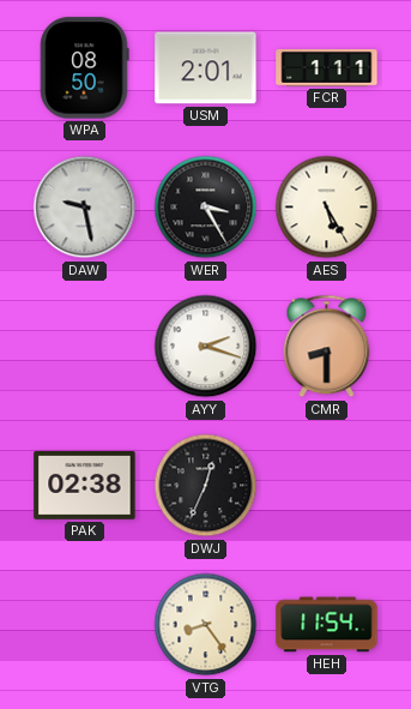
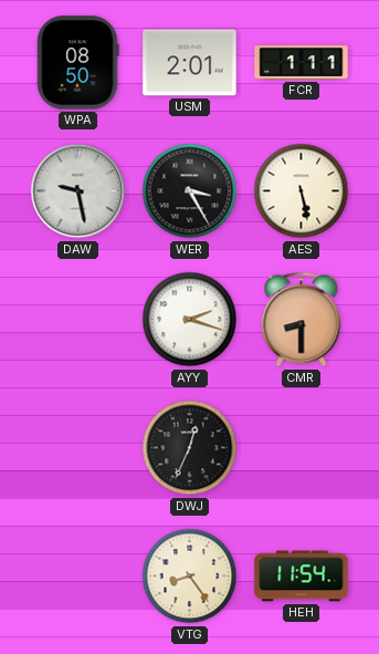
AES: 5:25 -> 5:28
PAK: 02:38 -> none
